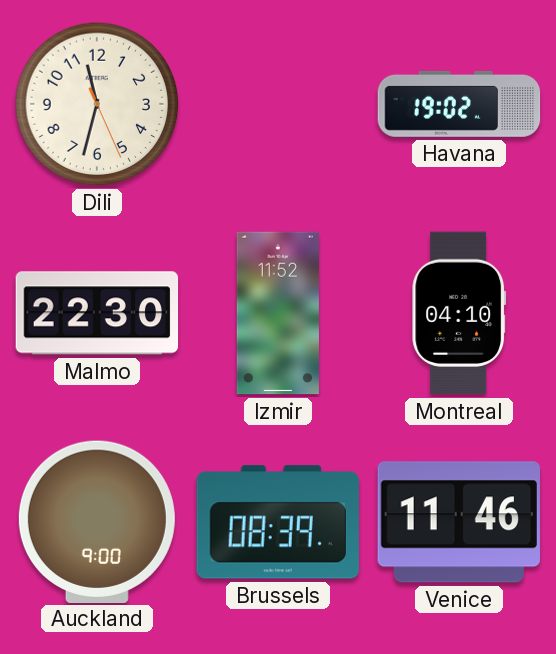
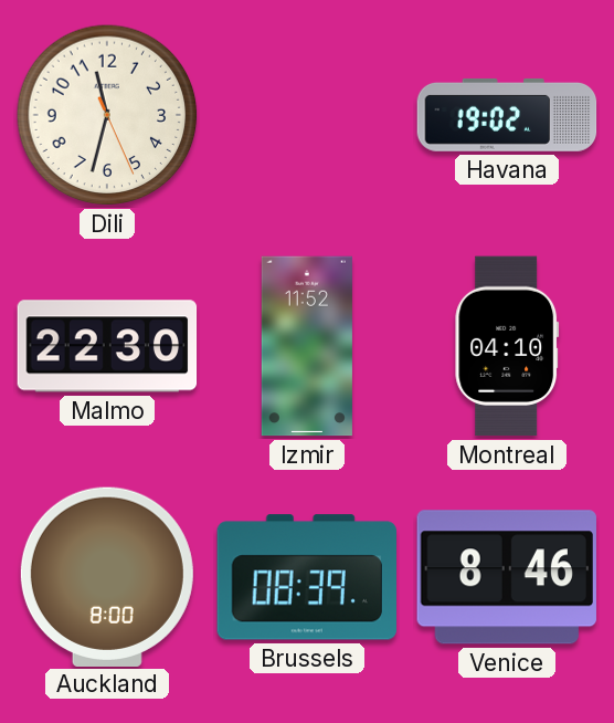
Auckland: 9:00 -> 8:00
Venice: 11:46 -> 8:46
